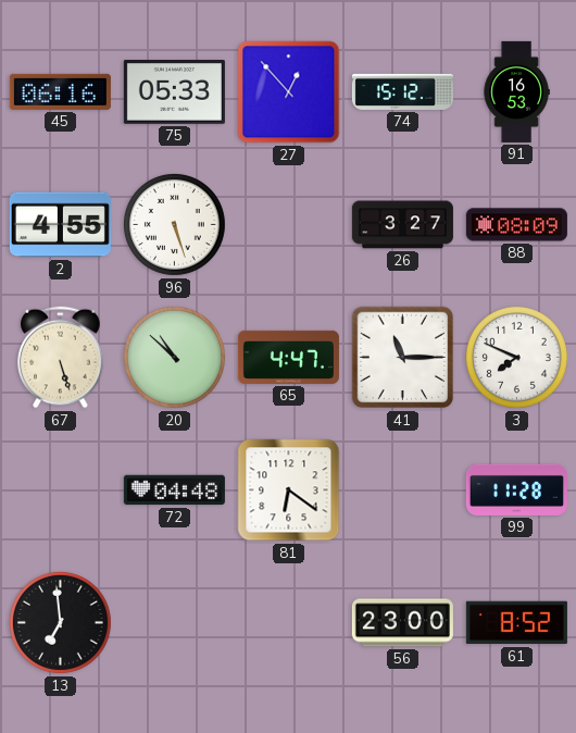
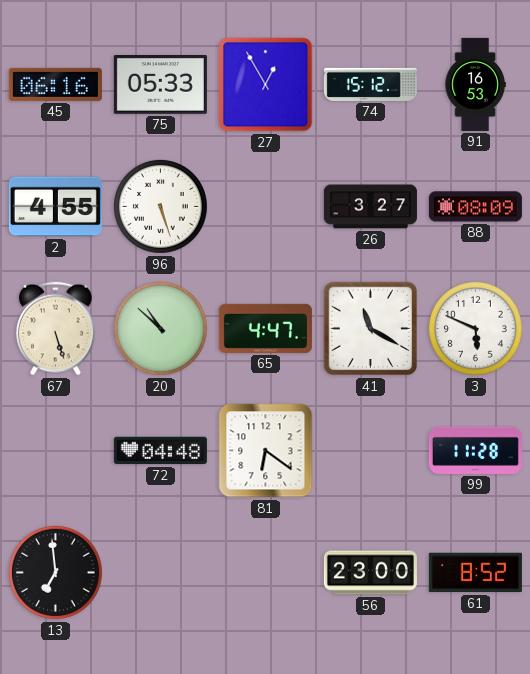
27: 12:53 -> 12:55
41: 11:15 -> 11:20
3: 7:49 -> 5:49
